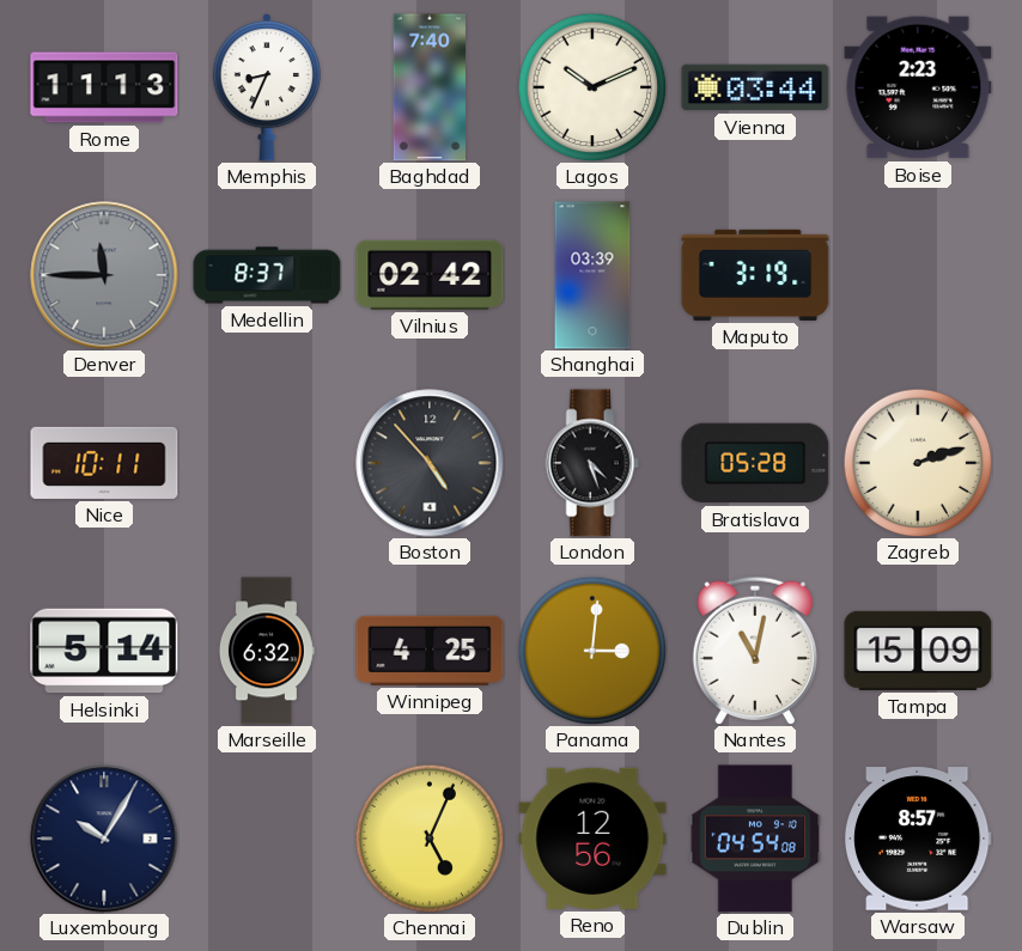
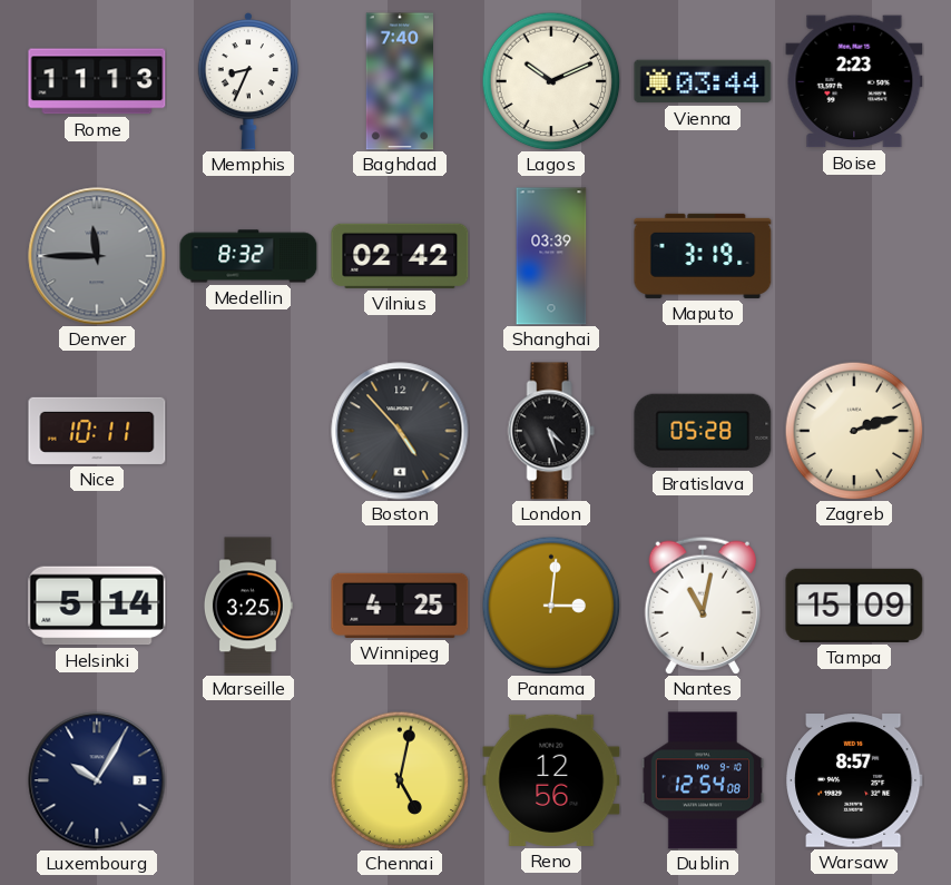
Medellin: 8:37 -> 8:32
Marseille: 6:32 -> 3:25
Chennai: 5:04 -> 5:02
Dublin: 04:54 -> 12:54
